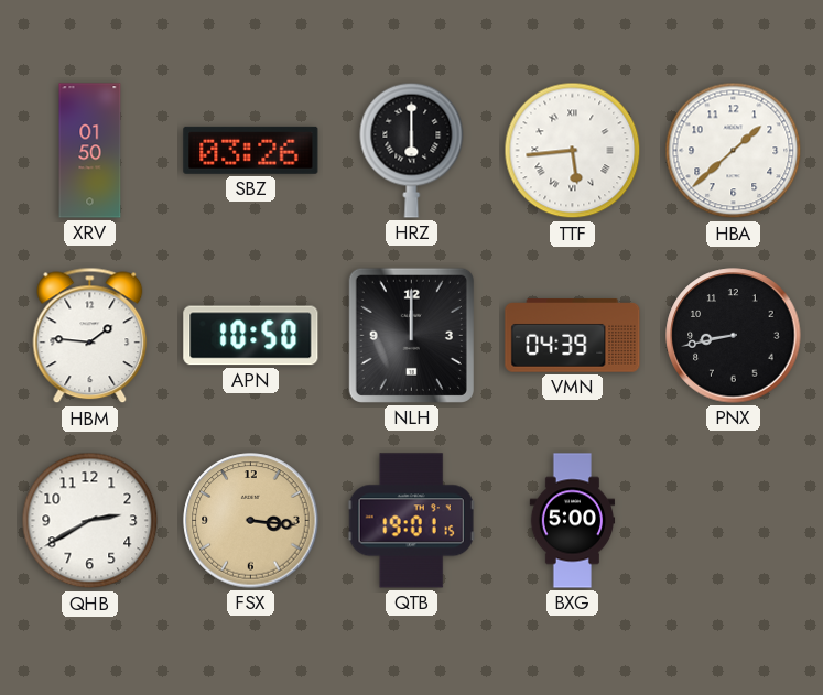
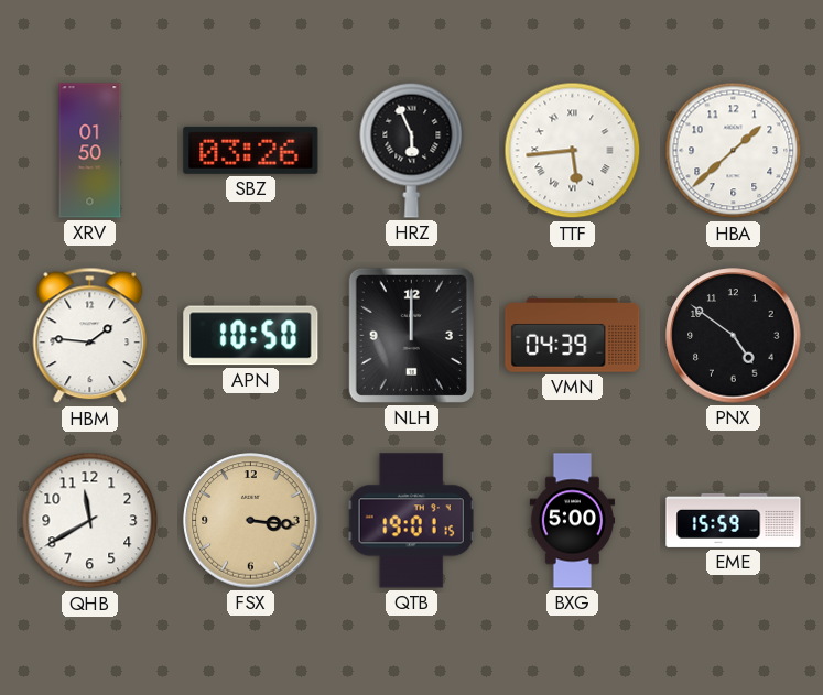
HRZ: 6:00 -> 5:56
PNX: 8:43 -> 4:51
QHB: 2:40 -> 11:40
EME: none -> 15:59
